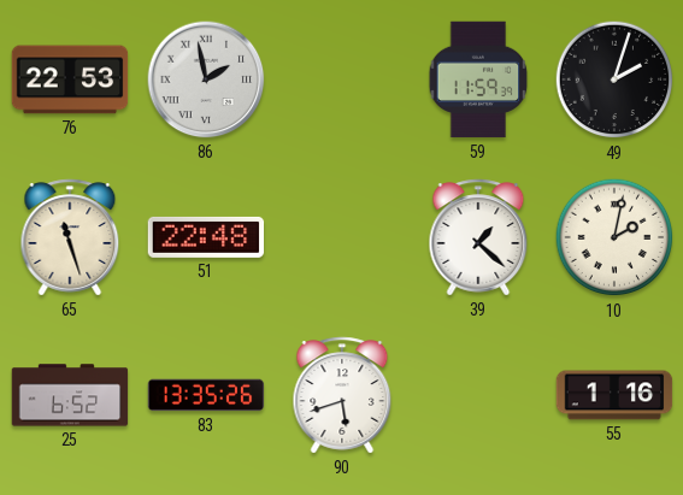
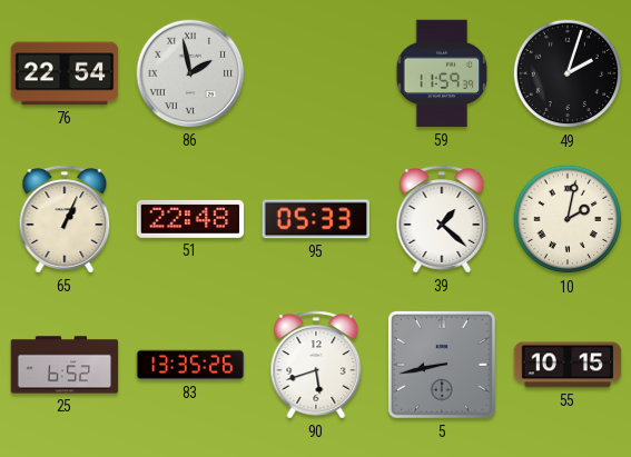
76: 22:53 -> 22:54
65: 11:27 -> 1:04
95: none -> 05:33
5: none -> 8:43
55: 1:16 -> 10:15
